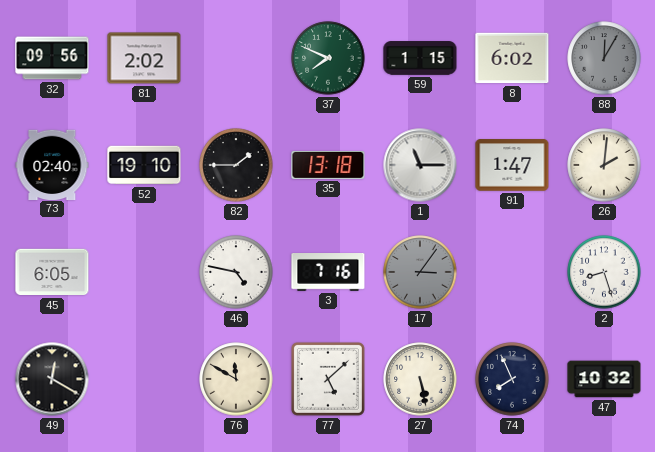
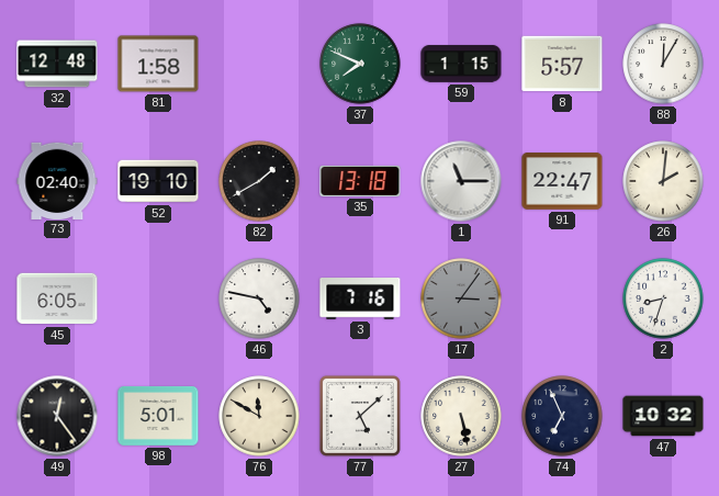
32: 09:56 -> 12:48
81: 2:02 -> 1:58
8: 6:02 -> 5:57
88 dial: grey -> white
82: 1:45 -> 1:40
91: 1:47 -> 22:47
2: 8:27 -> 8:33
49: 12:20 -> 12:24
98: none -> 5:01
74: 7:56 -> 6:56
